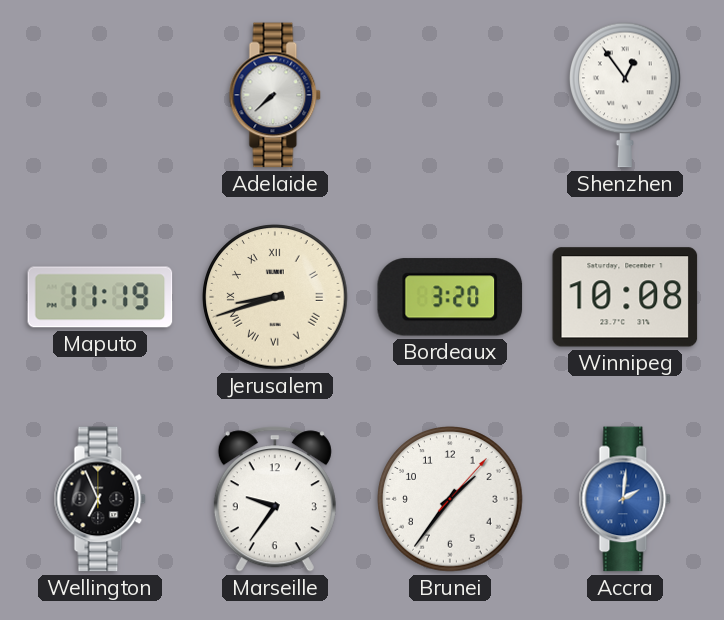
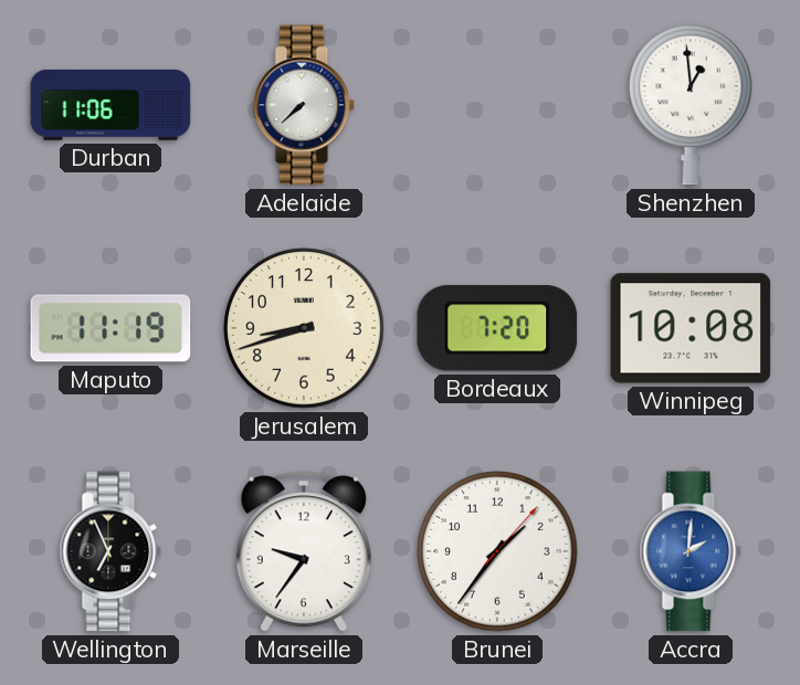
Durban: none -> 11:06
Shenzhen: 12:54 -> 12:59
Jerusalem numerals: Roman -> Arabic
Bordeaux: 3:20 -> 7:20
